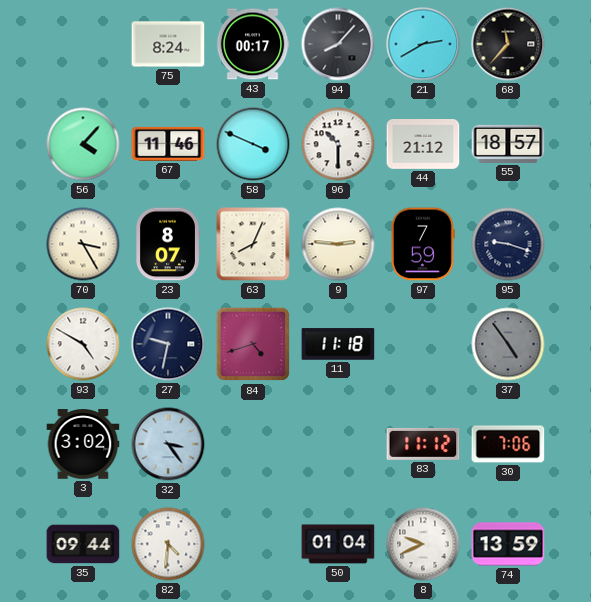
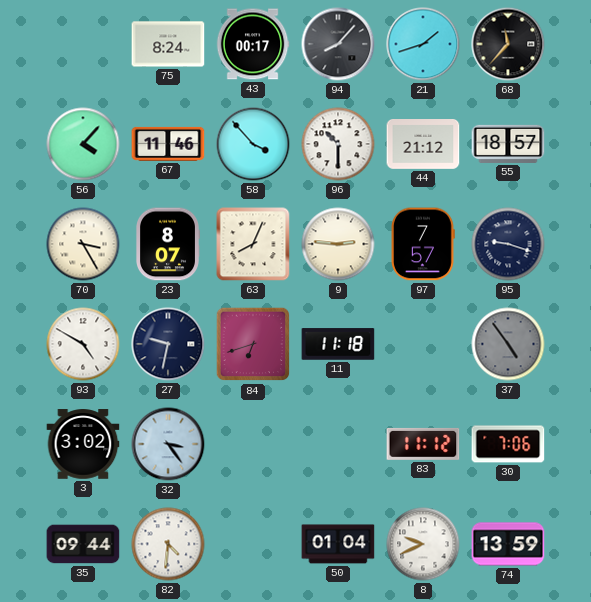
21: 2:40 -> 1:42
58: 3:49 -> 3:53
97: 7:59 -> 7:57
84: 4:42 -> 6:42
